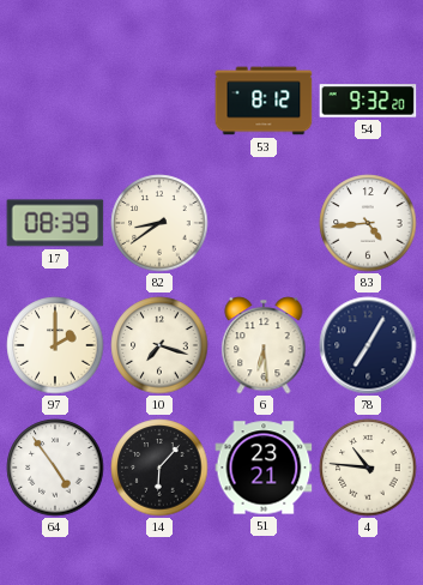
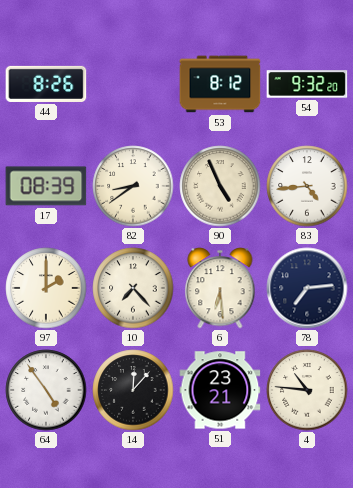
44: none -> 8:26
90: none -> 4:56
10: 7:18 -> 7:23
78: 7:05 -> 7:14
14: 6:07 -> 12:07
